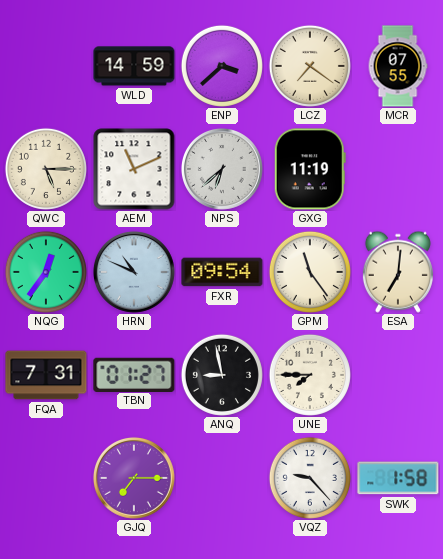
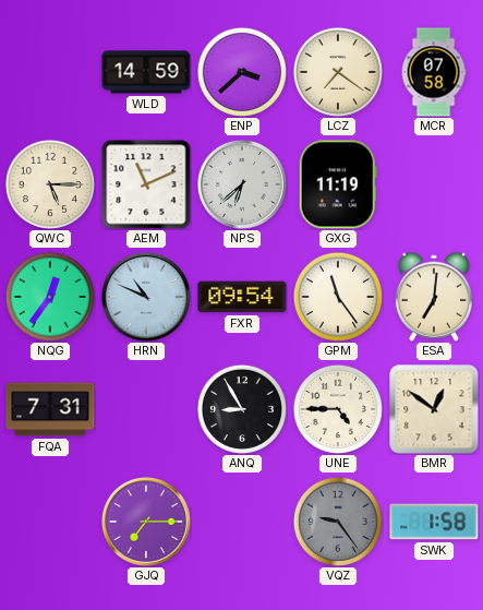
MCR: 07:55 -> 07:58
TBN: 01:27 -> none
ANQ: 8:58 -> 8:55
UNE: 7:45 -> 4:45
BMR: none -> 12:51
VQZ: 9:23 -> 9:24
VQZ dial: white -> grey
